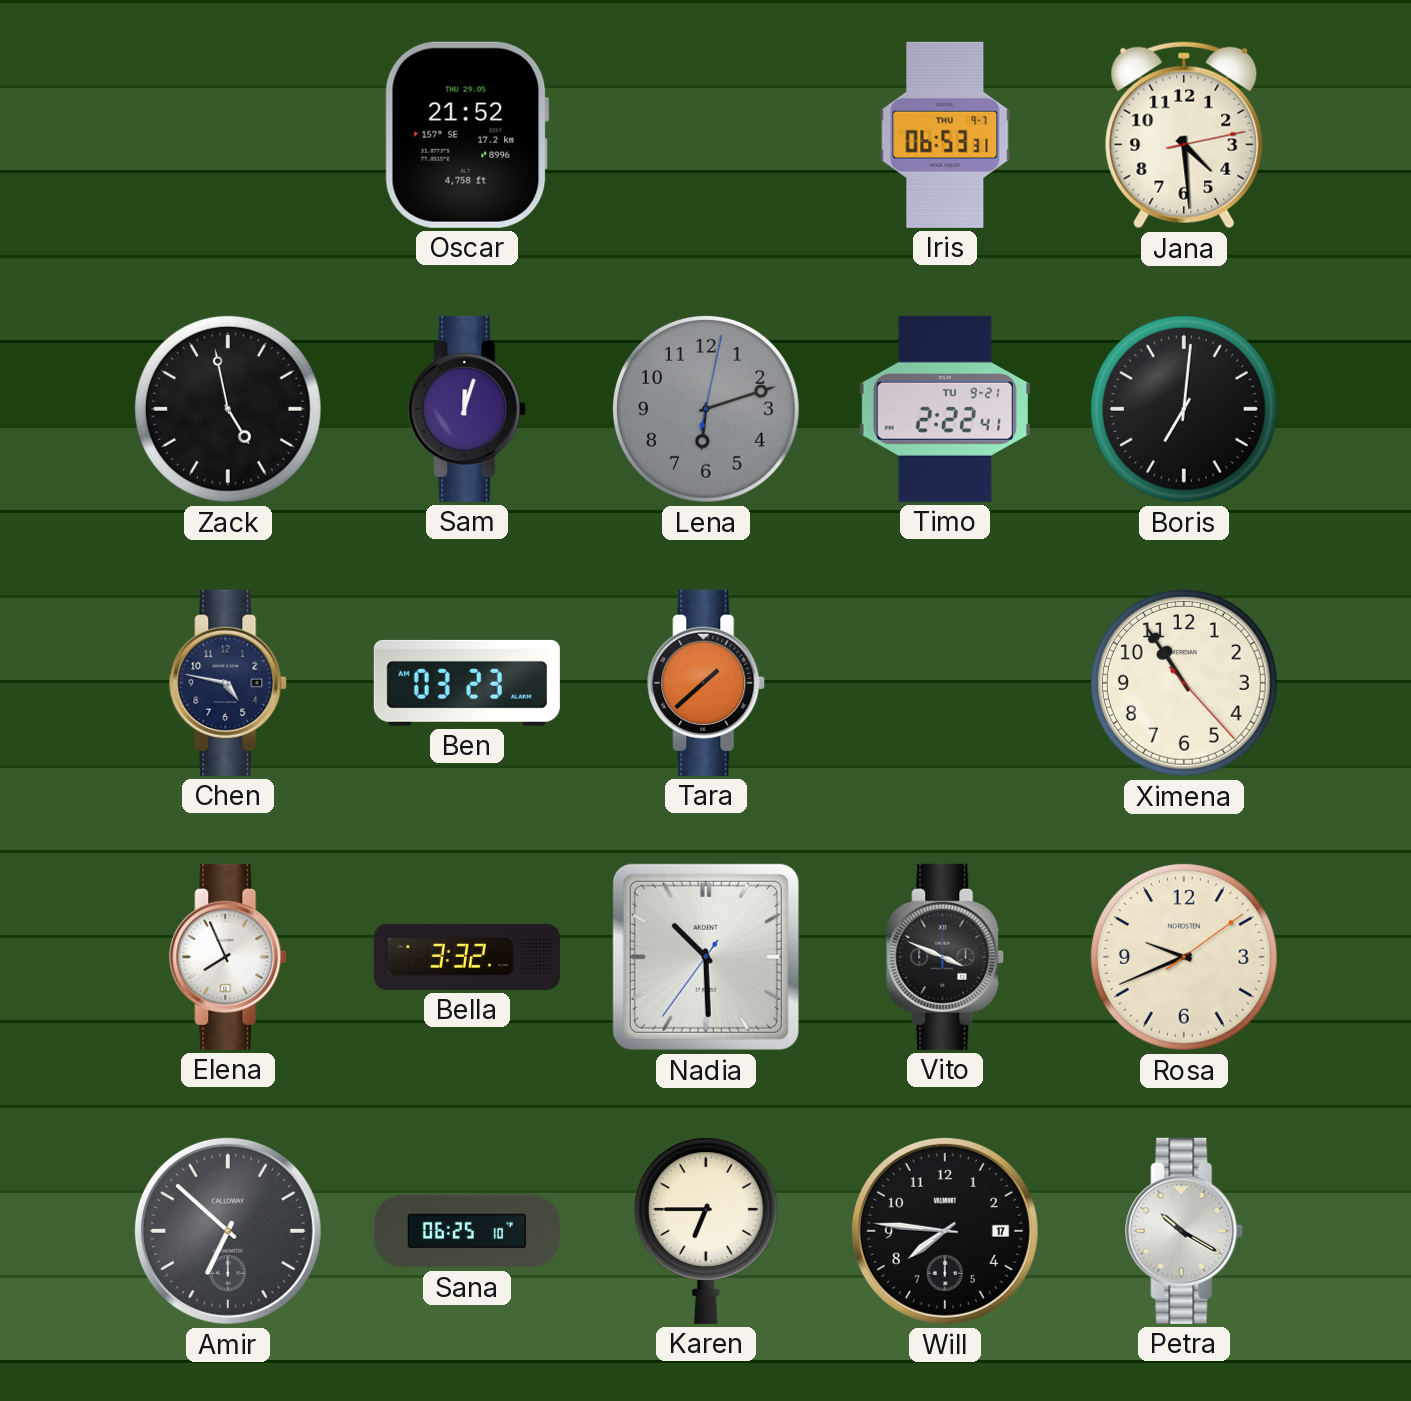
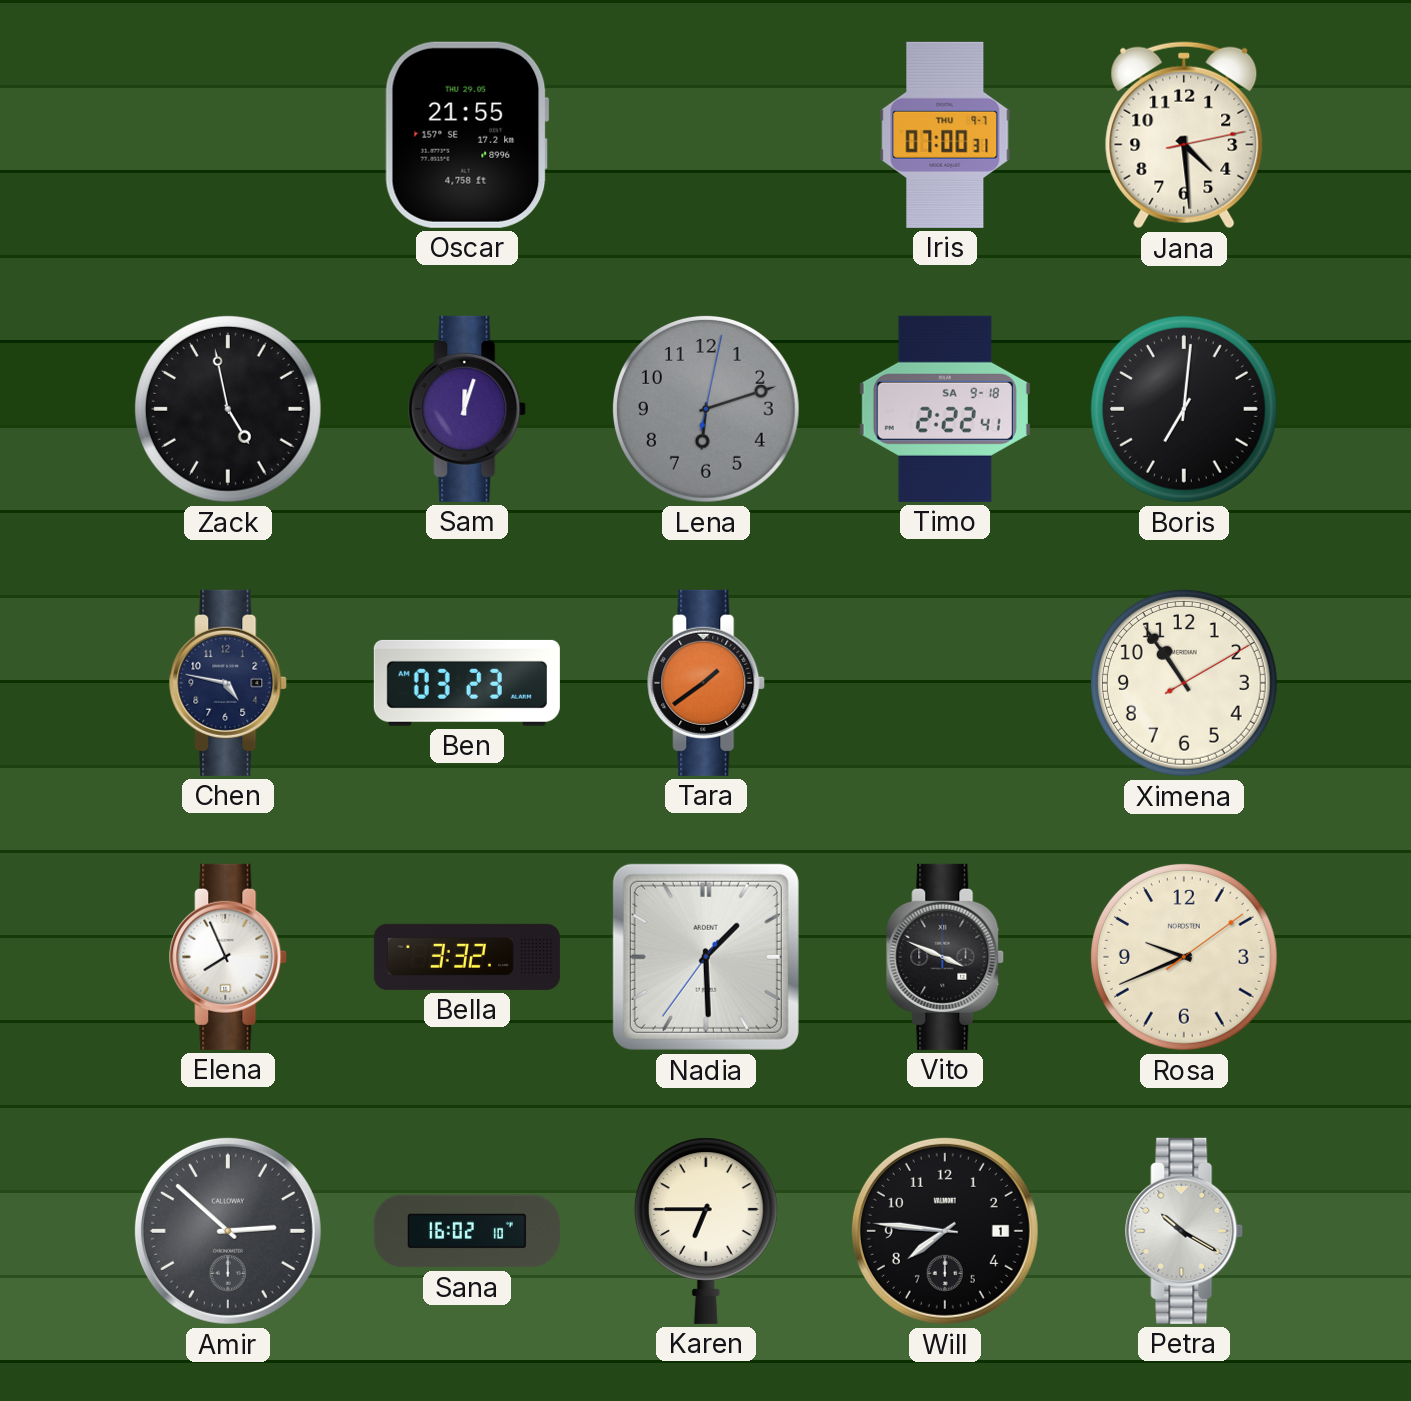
Oscar: 21:52 -> 21:55
Iris: 06:53 -> 07:00
Timo date: TU 9-21 -> SA 9-18
Tara: 1:38 -> 1:39
Ximena: 10:54:23 -> 10:54:10
Nadia: 10:29 -> 1:29
Amir: 6:52 -> 2:52
Sana: 06:25 -> 16:02
Will date: 17 -> 1
